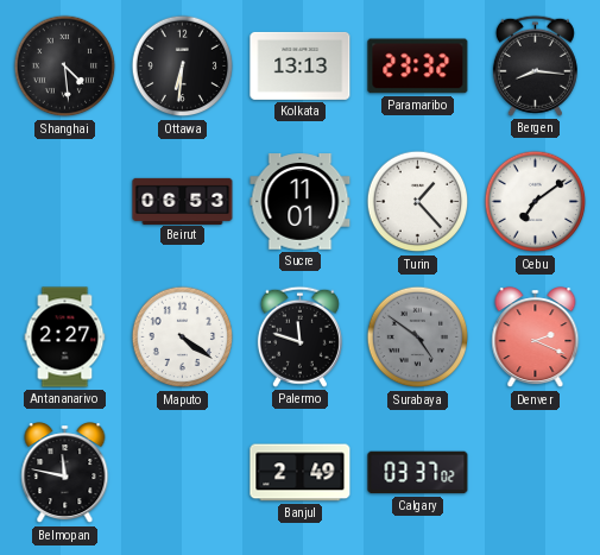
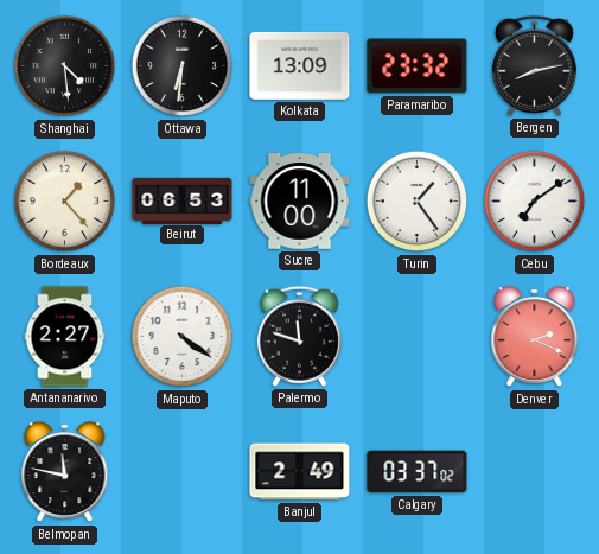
Kolkata: 13:13 -> 13:09
Bergen: 8:16 -> 8:13
Bordeaux: none -> 1:23
Sucre: 11:01 -> 11:00
Turin: 1:23 -> 1:24
Surabaya: 4:51 -> none
